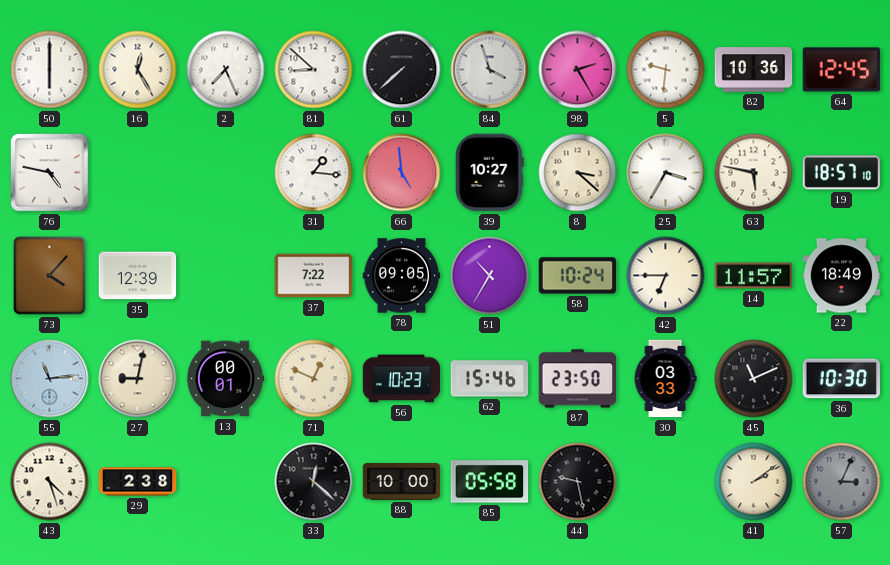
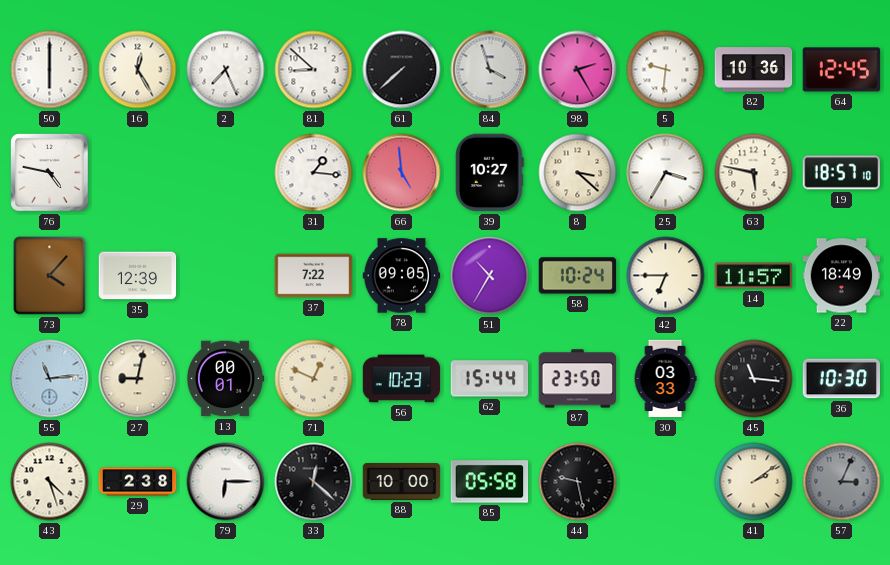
62: 15:46 -> 15:44
45: 11:11 -> 11:16
79: none -> 6:15
